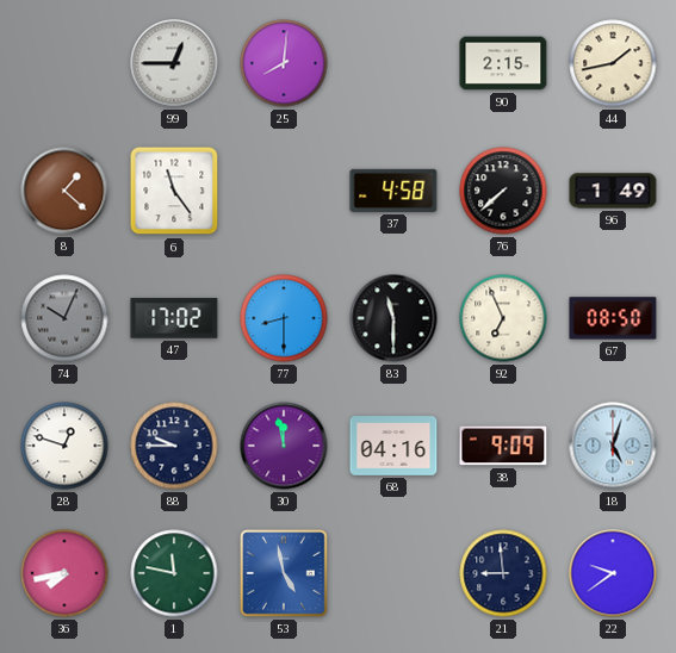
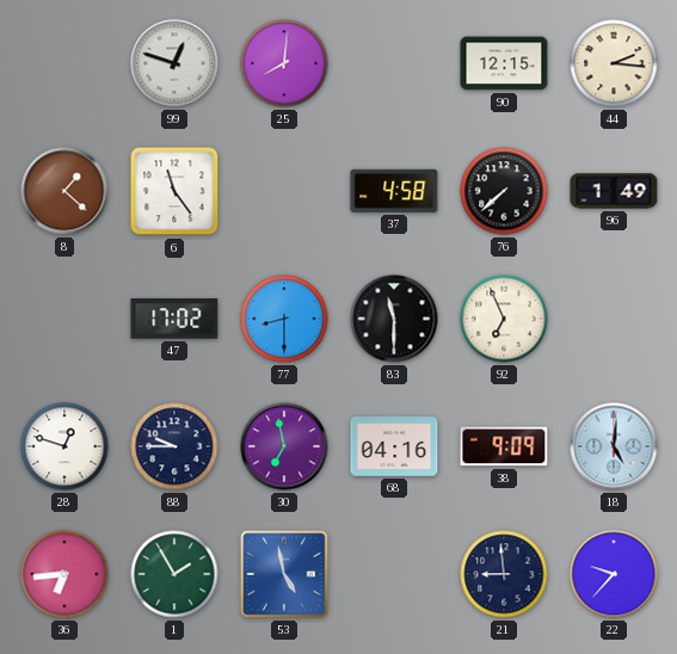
99: 12:45 -> 12:48
90: 2:15 -> 12:15
44: 1:43 -> 2:16
74: 10:04 -> none
67: 08:50 -> none
30: 11:58 -> 6:58
18: 5:03 -> 5:01
36: 7:43 -> 6:44
1: 11:47 -> 1:55
22: 9:39 -> 9:37
